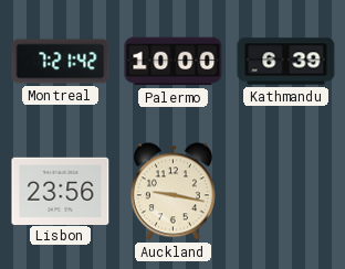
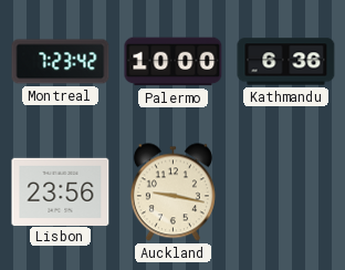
Montreal: 7:21 -> 7:23
Kathmandu: 6:39 -> 6:36
